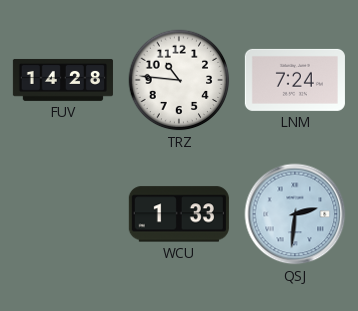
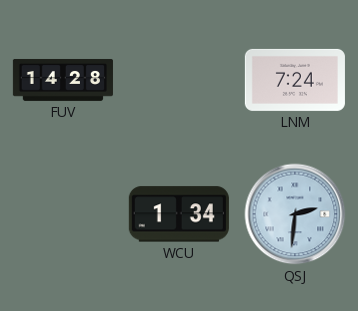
TRZ: 10:46 -> none
WCU: 1:33 -> 1:34
